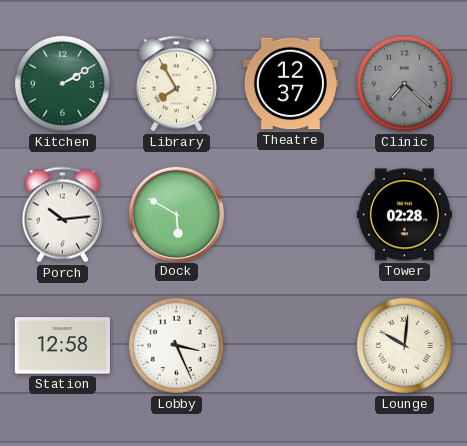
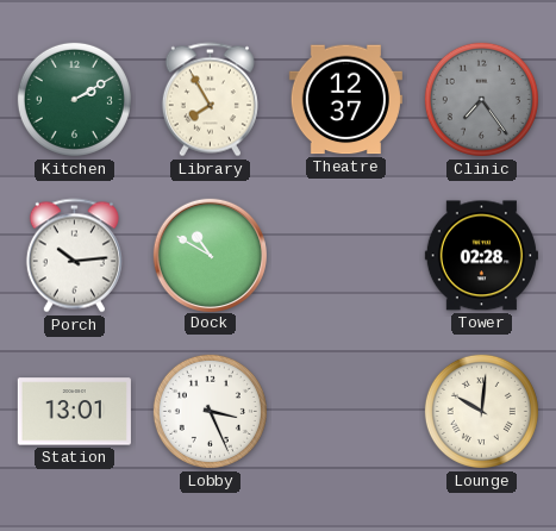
Clinic: 7:22 -> 7:24
Dock: 5:50 -> 10:50
Station: 12:58 -> 13:01
